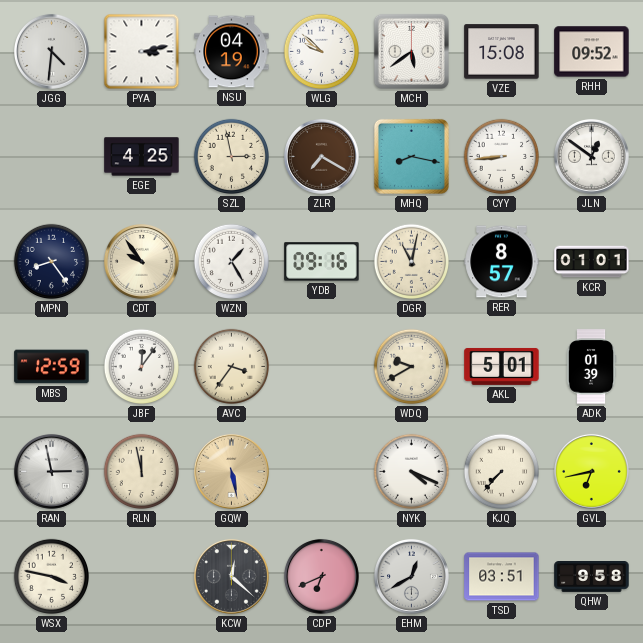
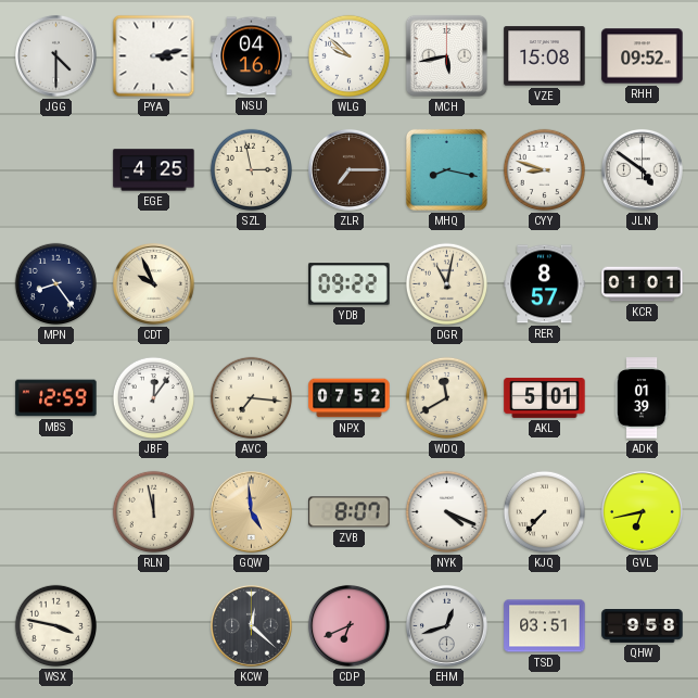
JGG: 4:31 -> 4:30
NSU: 04:19 -> 04:16
MCH: 5:39 -> 5:43
ZLR: 7:20 -> 7:15
CYY: 8:44 -> 8:48
JLN: 12:51 -> 4:51
CDT: 9:54 -> 9:56
WZN: 1:25 -> none
YDB: 09:16 -> 09:22
AVC: 3:36 -> 7:16
NPX: none -> 07:52
WDQ: 9:40 -> 11:40
RAN: 2:58 -> none
GQW: 5:28 -> 4:59
ZVB: none -> 8:07
EHM: 12:40 -> 12:42
